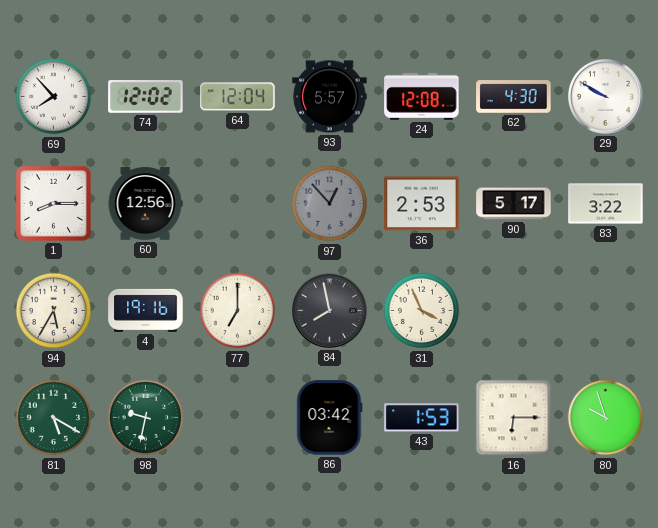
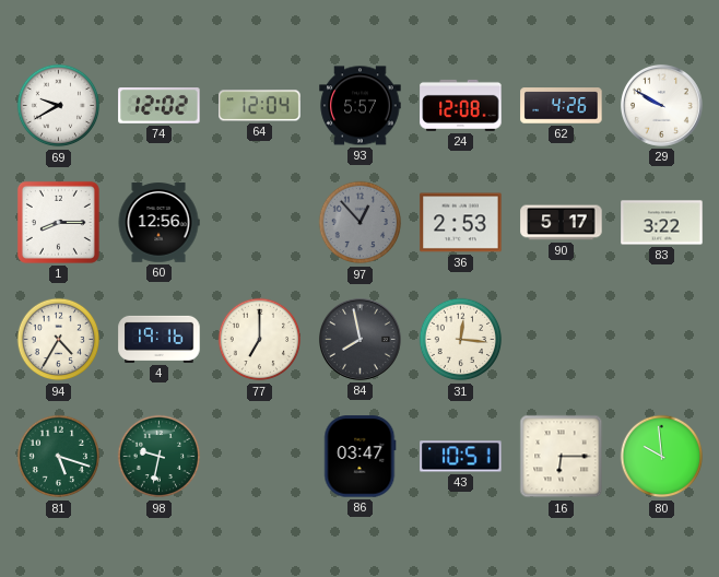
69: 7:53 -> 9:40
62: 4:30 -> 4:26
94: 5:35 -> 4:35
31: 3:56 -> 12:16
81: 5:20 -> 5:18
86: 03:42 -> 03:47
43: 1:53 -> 10:51
80: 9:57 -> 9:59
